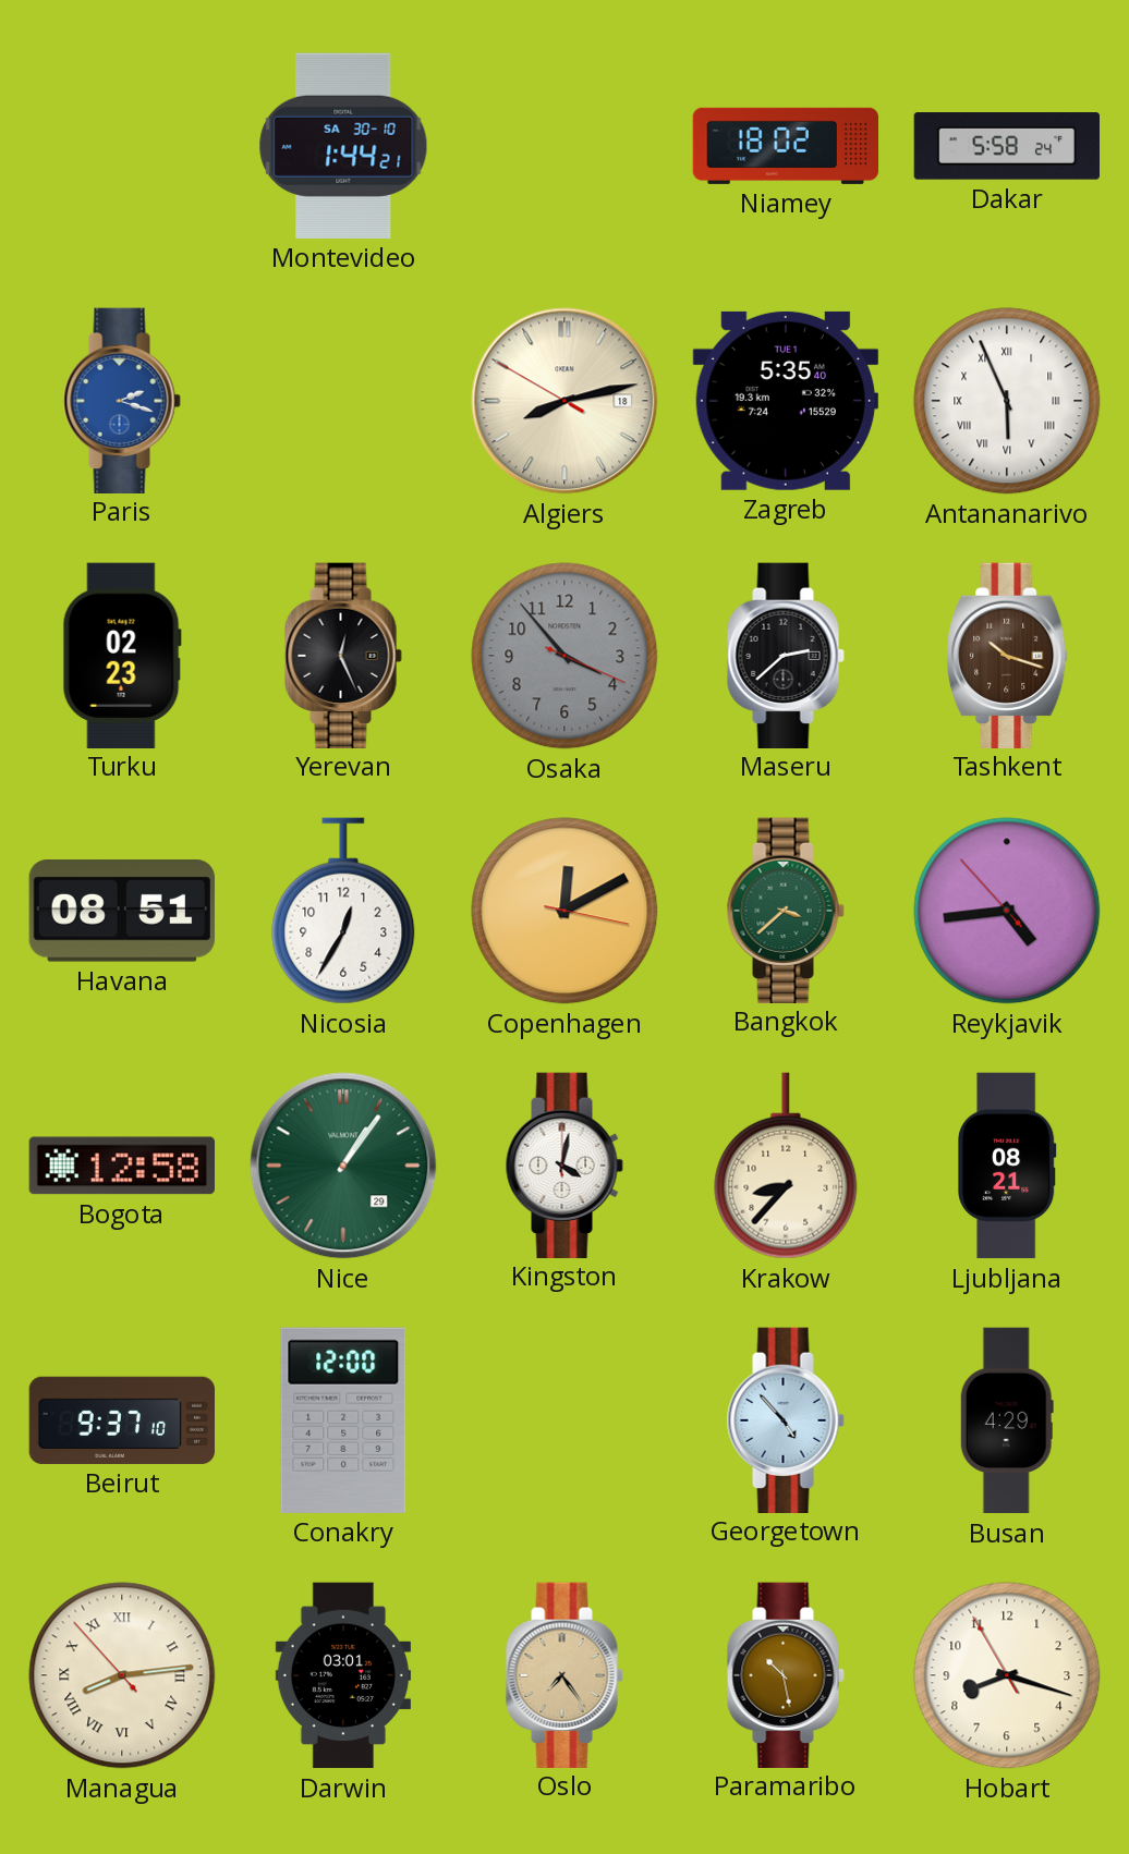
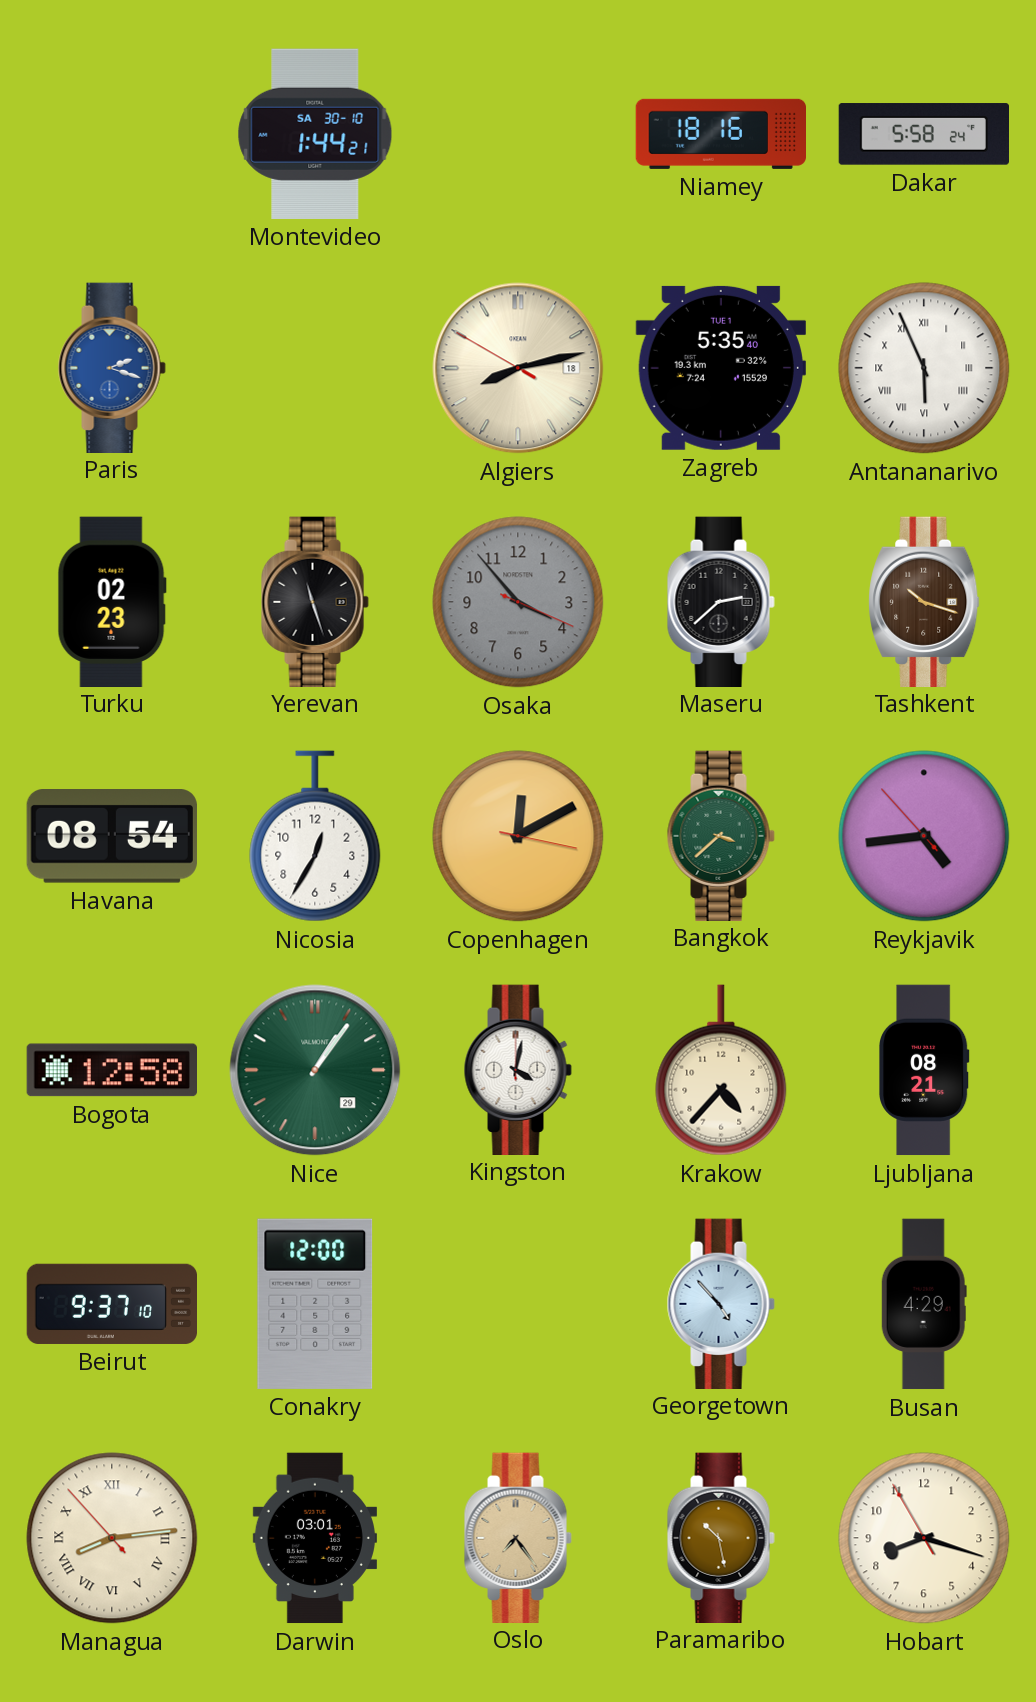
Niamey: 18:02 -> 18:16
Yerevan: 12:26 -> 11:27
Havana: 08:51 -> 08:54
Krakow: 8:37 -> 4:37
